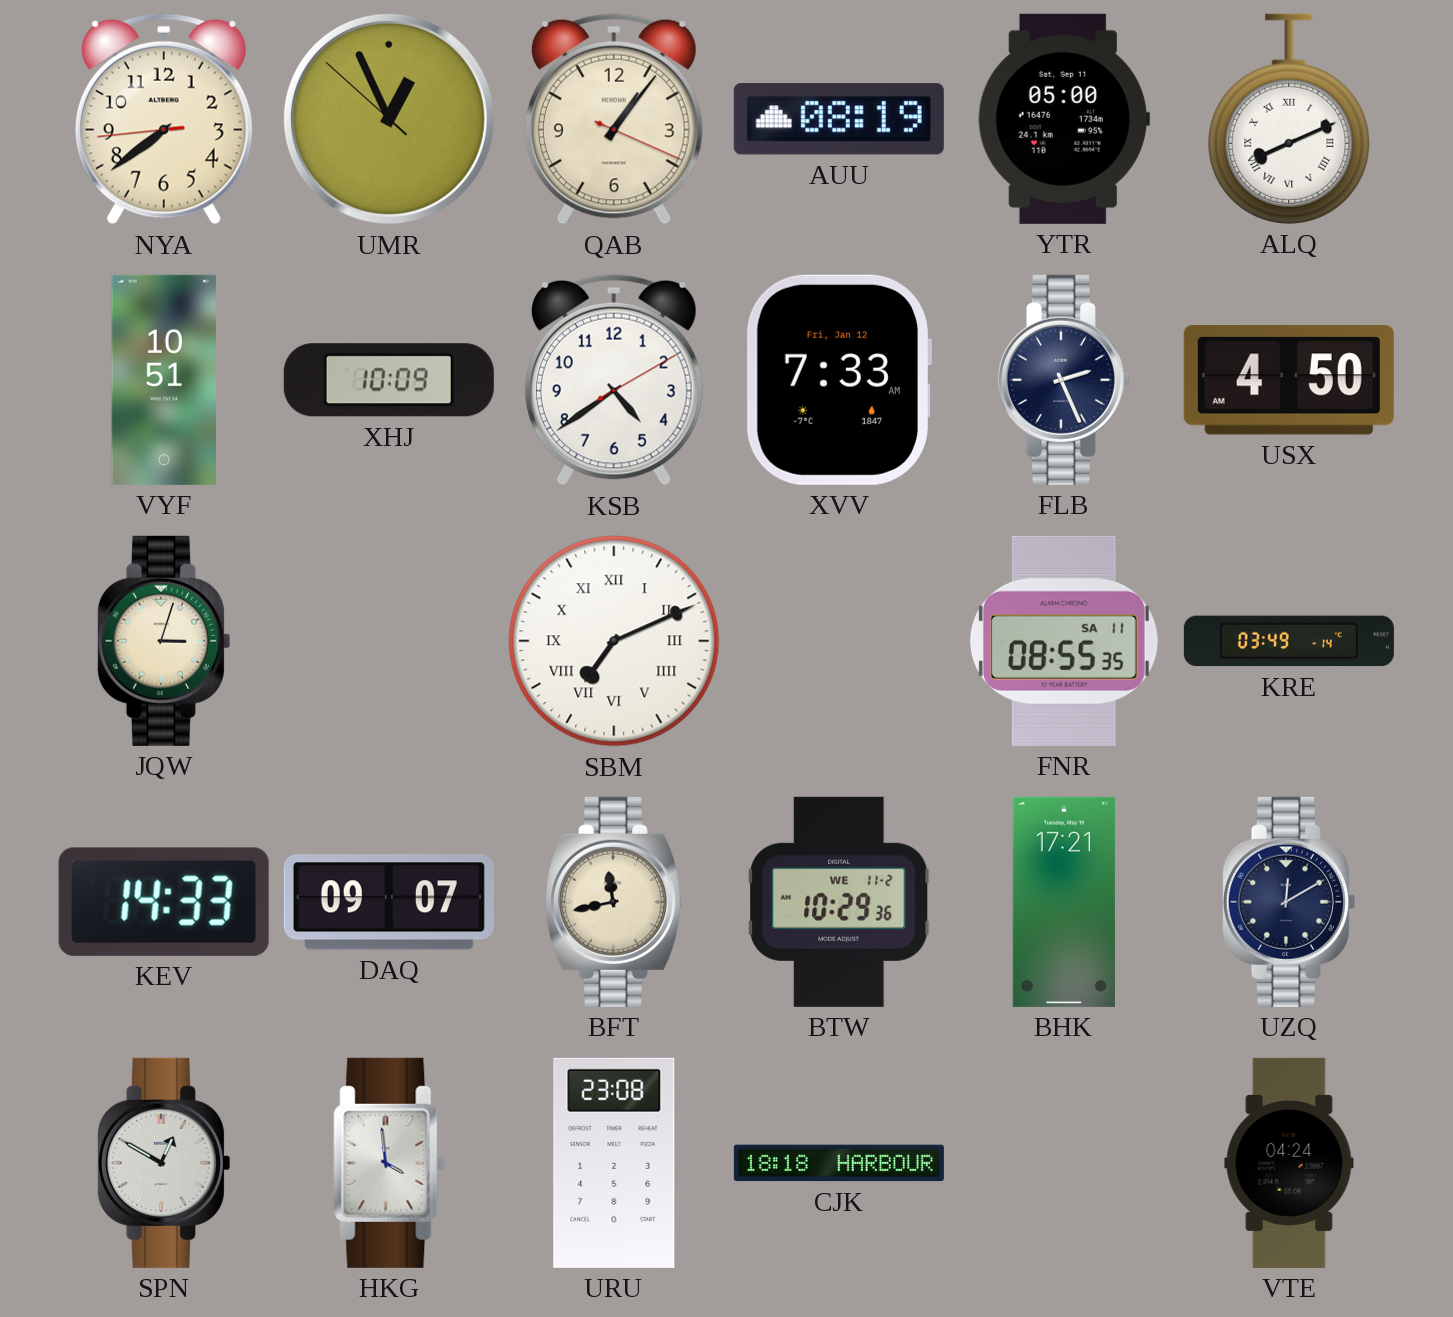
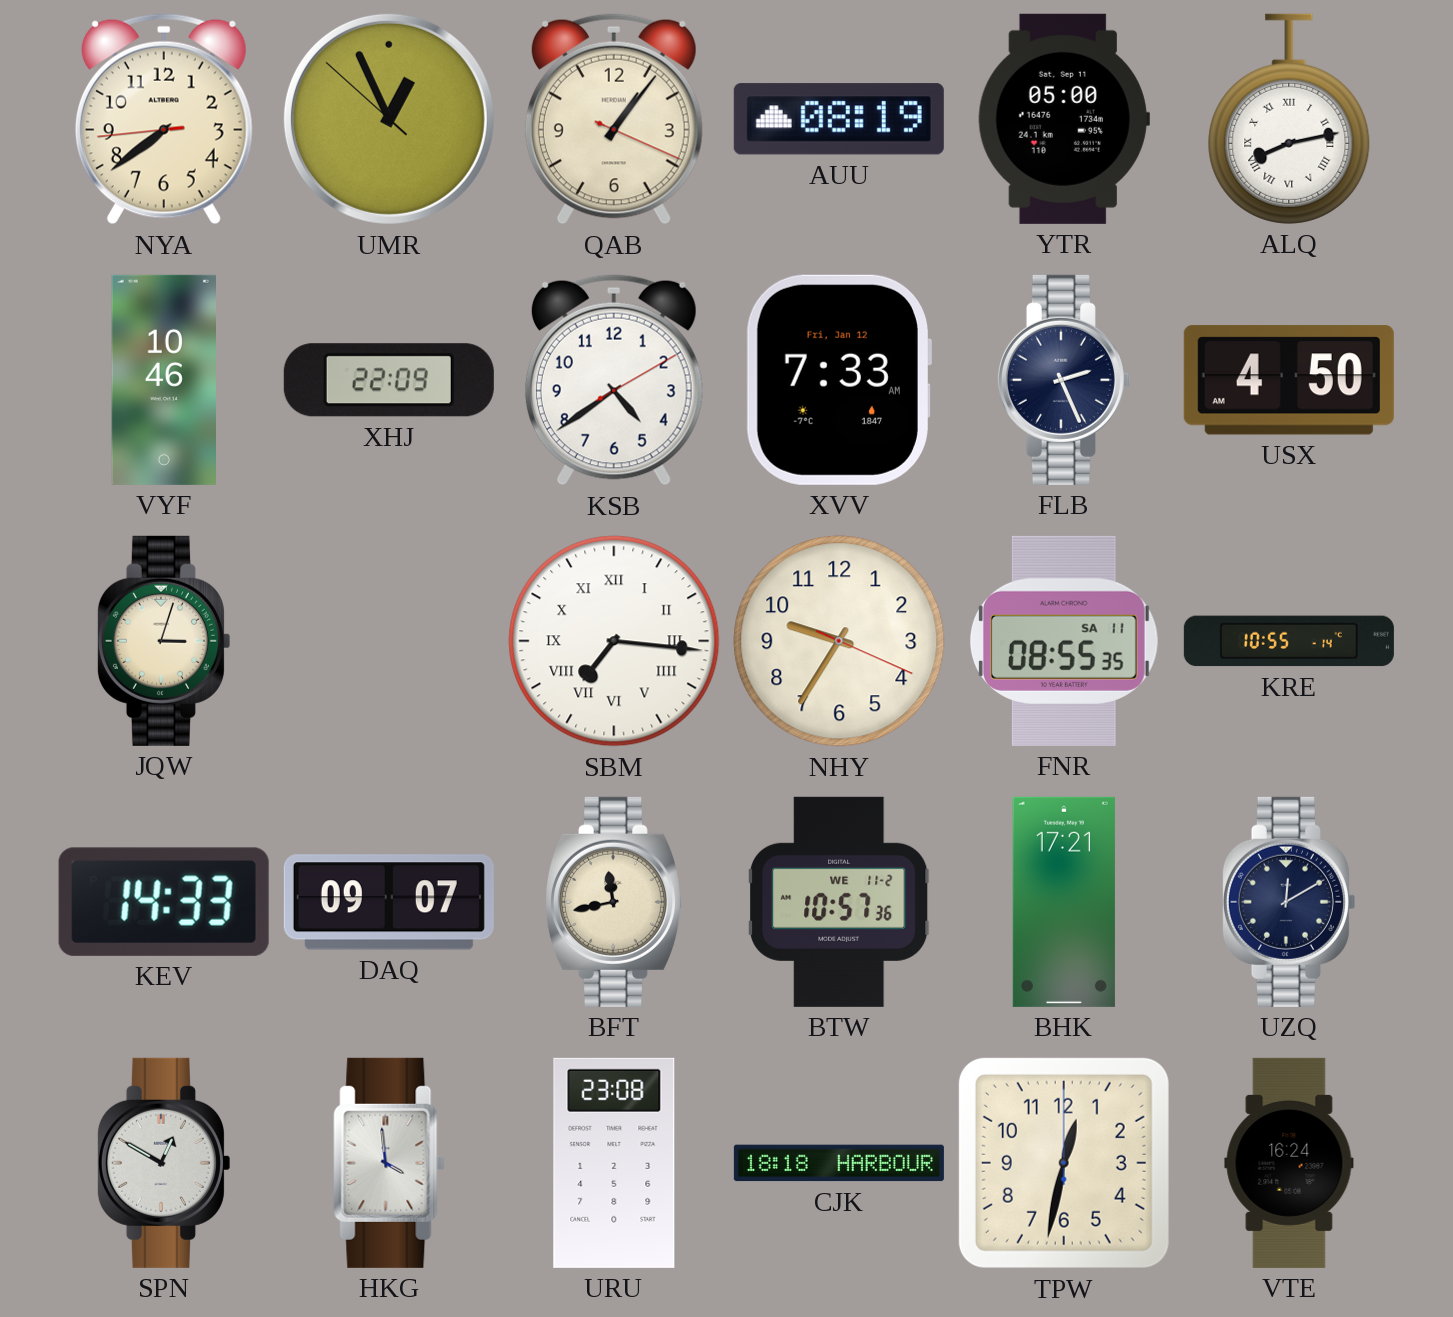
ALQ: 8:11 -> 8:13
VYF: 10:51 -> 10:46
XHJ: 10:09 -> 22:09
SBM: 7:11 -> 7:16
NHY: none -> 9:35
KRE: 03:49 -> 10:55
BTW: 10:29 -> 10:57
TPW: none -> 12:32
VTE: 04:24 -> 16:24
